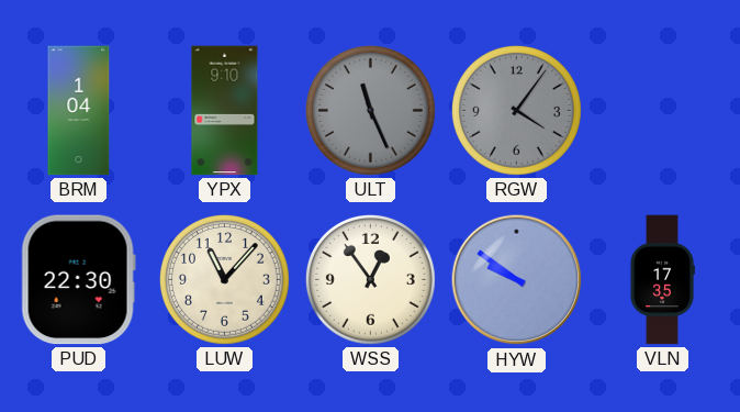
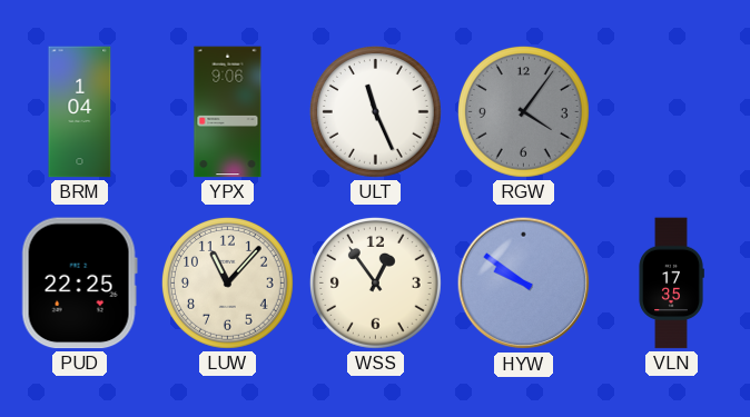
YPX: 9:10 -> 9:06
ULT dial: grey -> white
PUD: 22:30 -> 22:25
